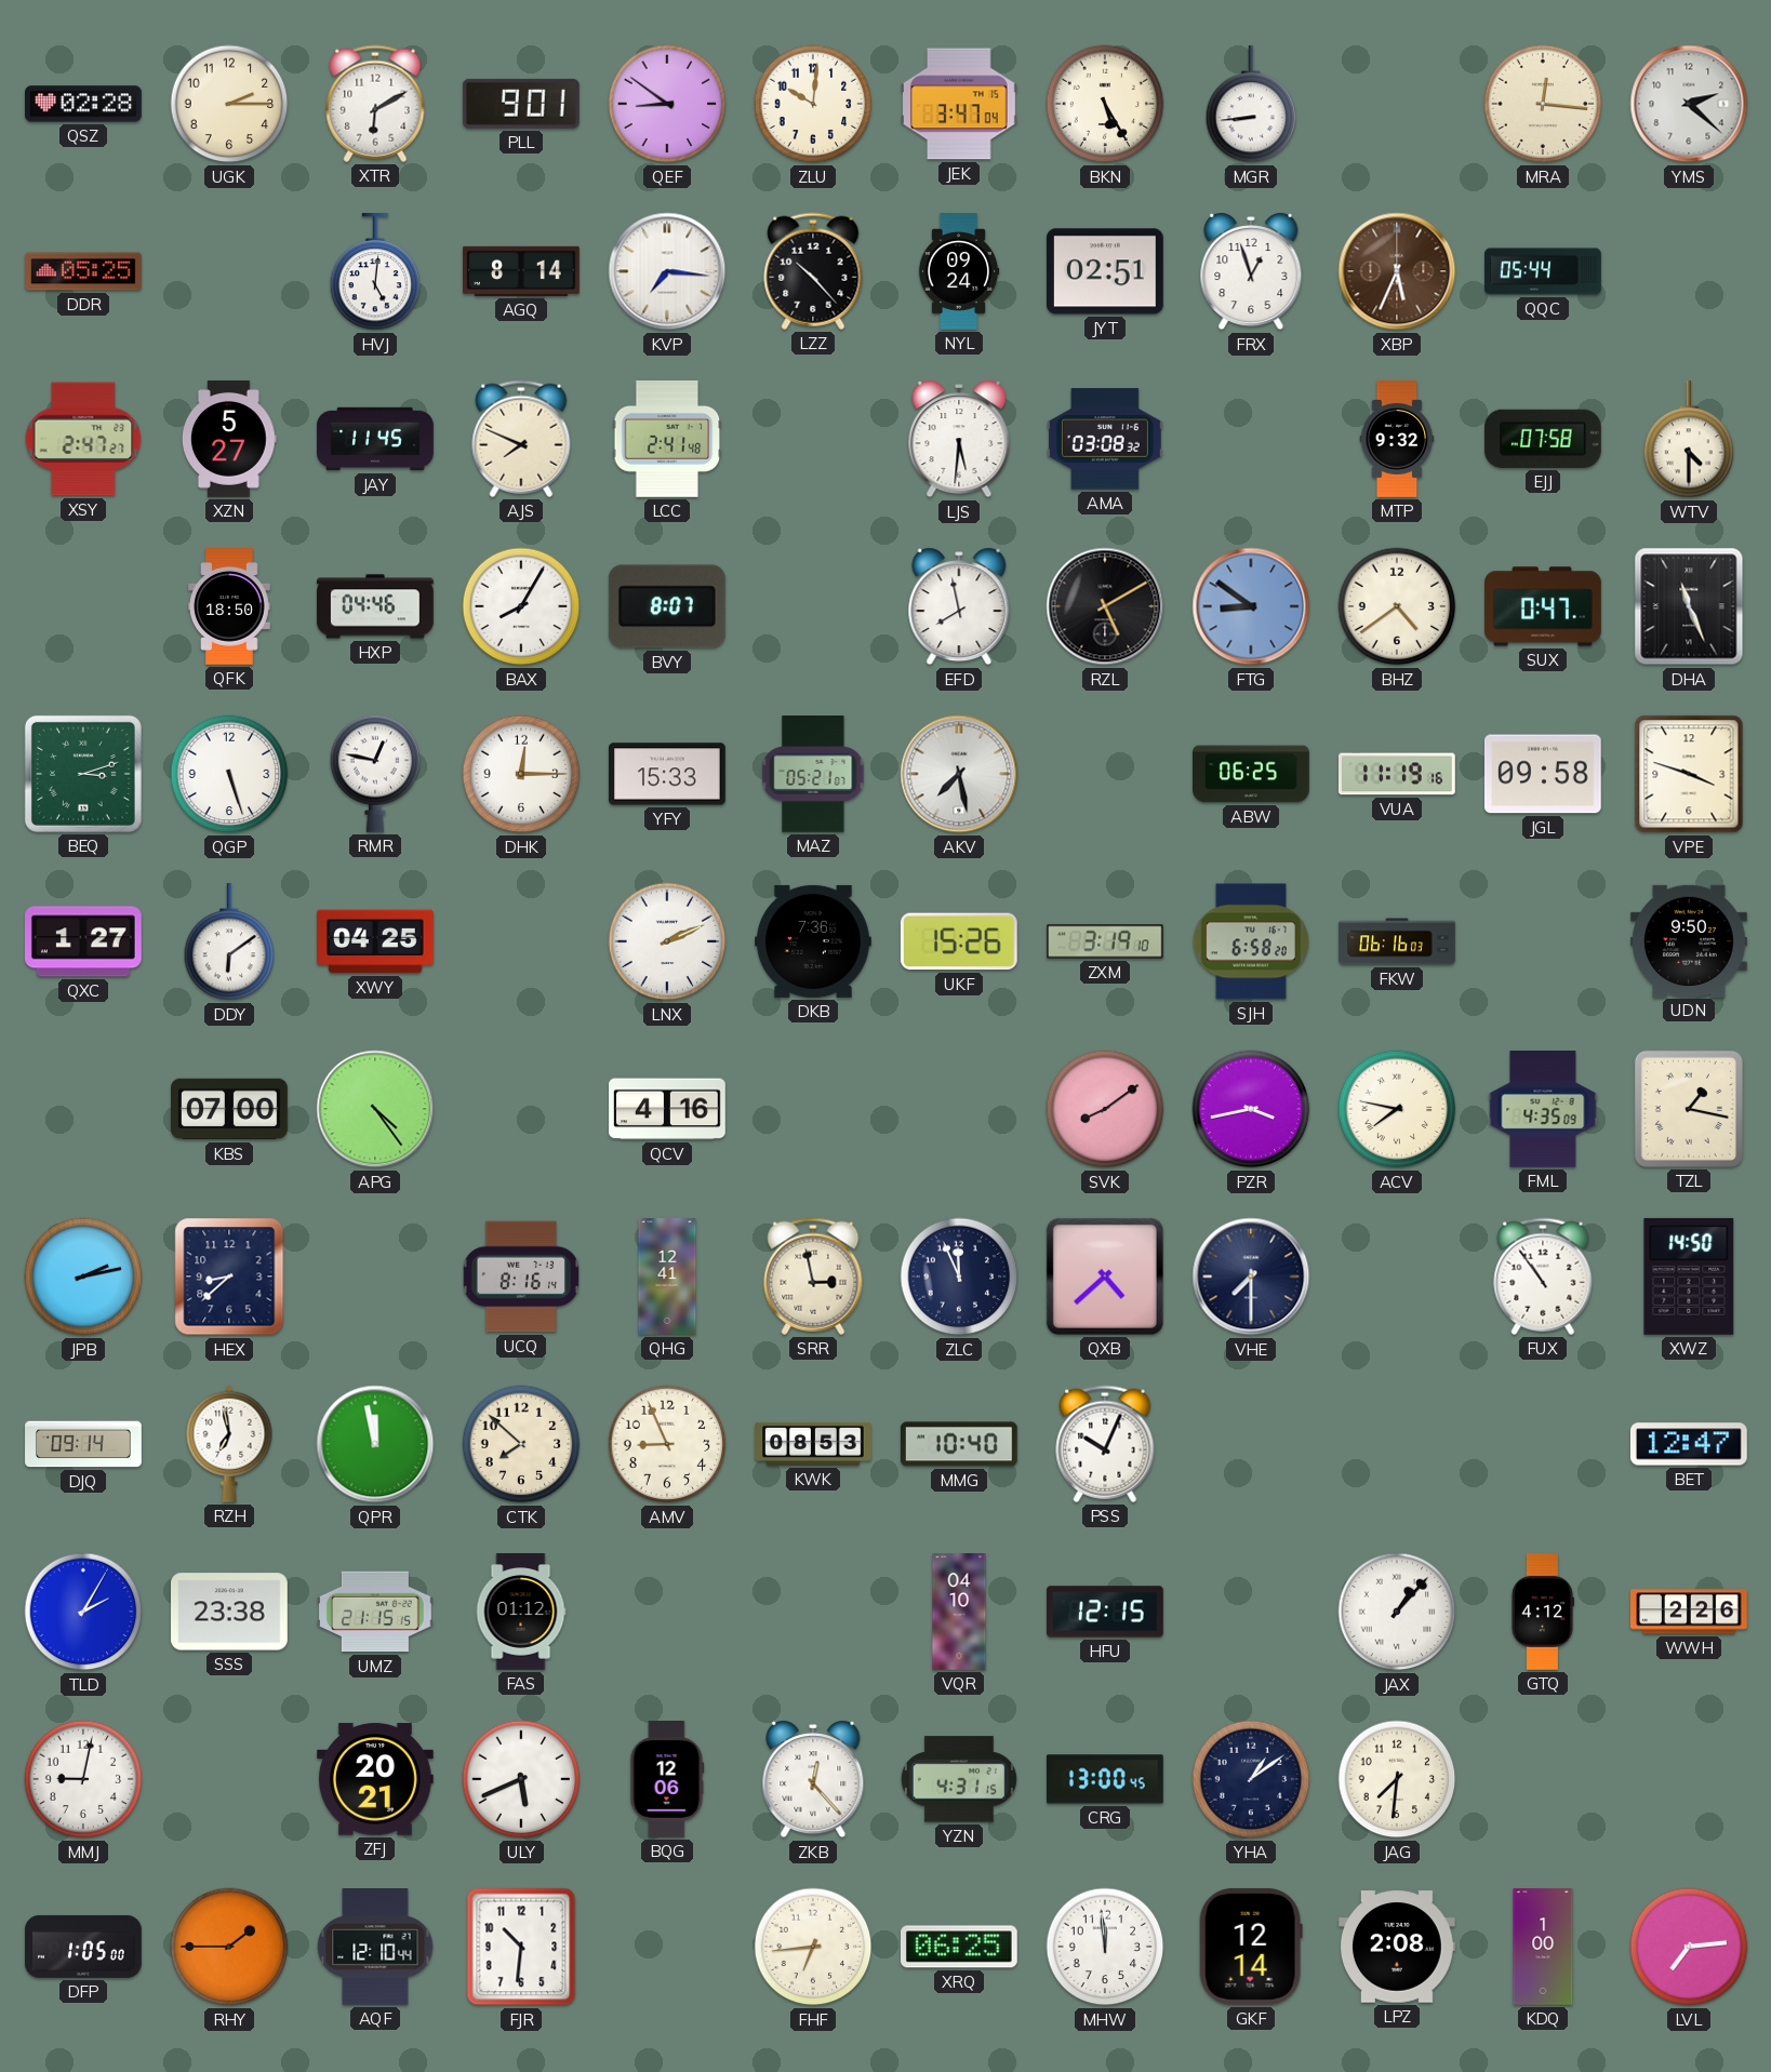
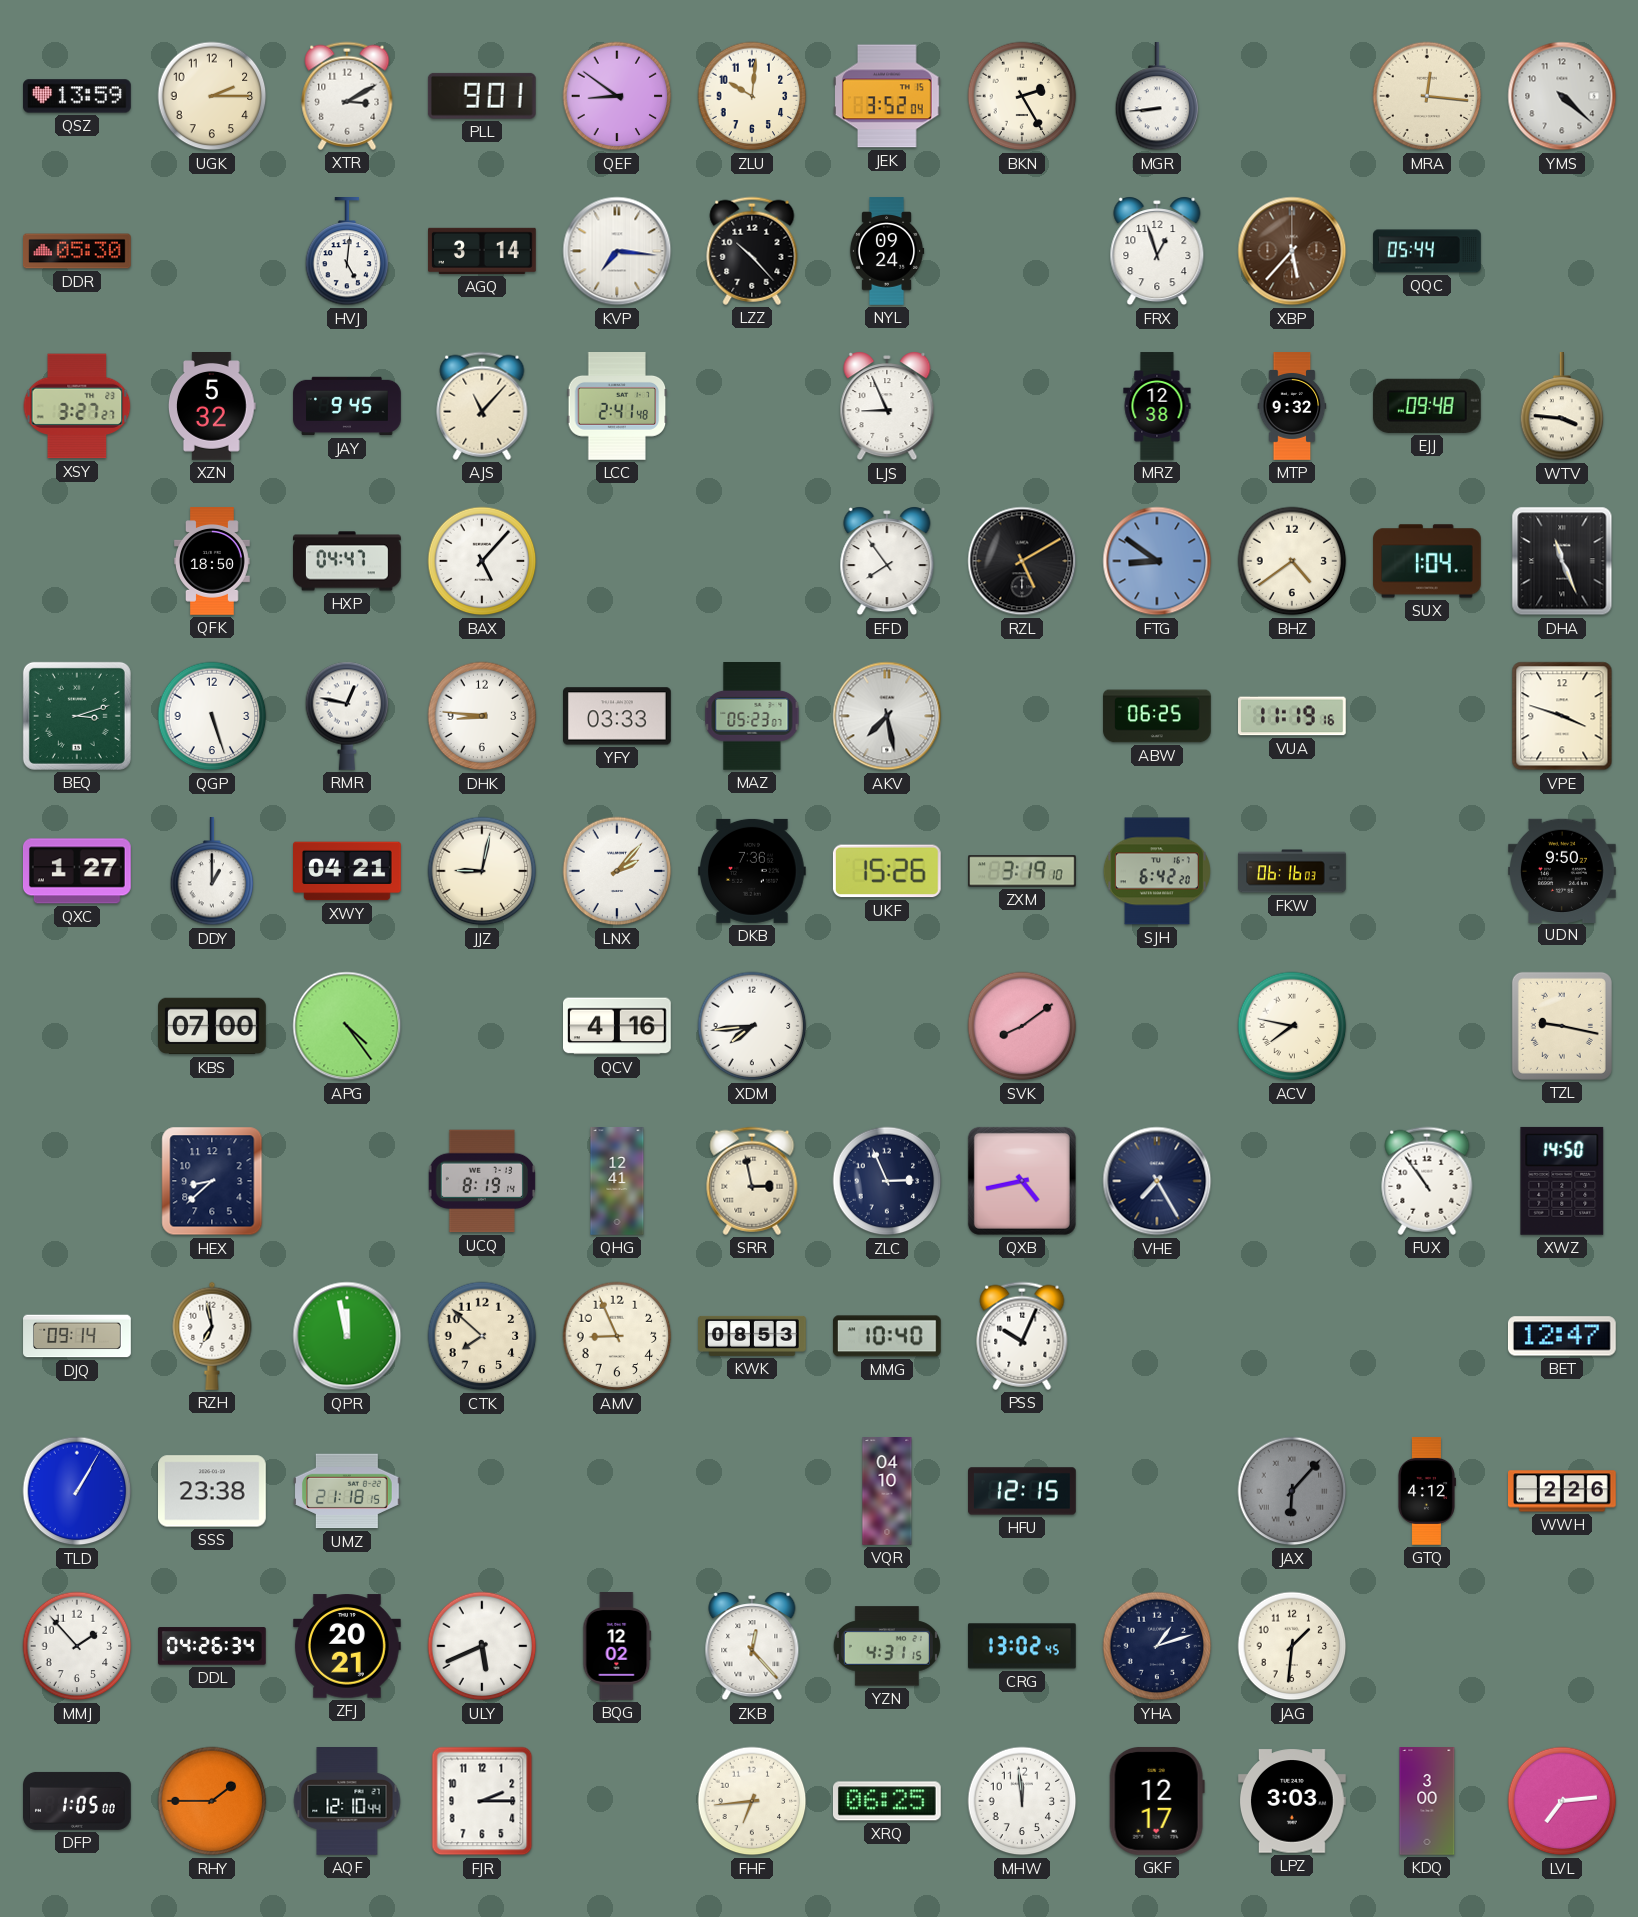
QSZ: 02:28 -> 13:59
XTR: 6:10 -> 3:10
JEK: 3:47 -> 3:52
BKN: 5:25 -> 2:25
YMS: 2:22 -> 4:22
DDR: 05:25 -> 05:30
AGQ: 8:14 -> 3:14
JYT: 02:51 -> none
XBP: 5:34 -> 5:37
XSY: 2:47 -> 3:27
XZN: 5:27 -> 5:32
JAY: 11:45 -> 9:45
AJS: 7:49 -> 11:07
LJS: 5:31 -> 8:56
AMA: 03:08 -> none
MRZ: none -> 12:38
EJJ: 07:58 -> 09:48
WTV: 4:30 -> 3:46
HXP: 04:46 -> 04:47
BAX: 8:05 -> 5:07
BVY: 8:07 -> none
EFD: 7:58 -> 7:54
SUX: 0:47 -> 1:04
DHK: 12:15 -> 8:46
YFY: 15:33 -> 03:33
MAZ: 05:21 -> 05:23
JGL: 09:58 -> none
DDY: 6:09 -> 1:00
XWY: 04:25 -> 04:21
JJZ: none -> 9:02
LNX: 2:11 -> 2:07
SJH: 6:58 -> 6:42
XDM: none -> 7:44
PZR: 3:43 -> none
FML: 4:35 -> none
TZL: 1:17 -> 9:17
JPB: 2:13 -> none
UCQ: 8:16 -> 8:19
ZLC: 11:56 -> 2:56
QXB: 4:38 -> 4:43
VHE: 7:30 -> 7:25
TLD: 2:05 -> 1:05
UMZ: 21:15 -> 21:18
FAS: 01:12 -> none
JAX: 1:07 -> 6:07
JAX dial: white -> grey
MMJ: 9:02 -> 1:53
DDL: none -> 04:26
BQG: 12:06 -> 12:02
CRG: 13:00 -> 13:02
YHA: 1:09 -> 1:12
JAG: 7:31 -> 1:31
FJR: 10:31 -> 2:15
GKF: 12:14 -> 12:17
LPZ: 2:08 -> 3:03
KDQ: 1:00 -> 3:00
